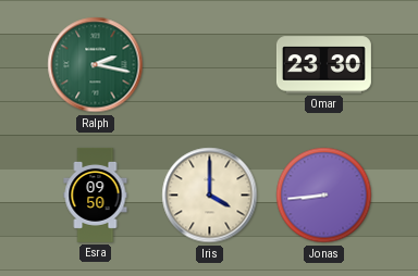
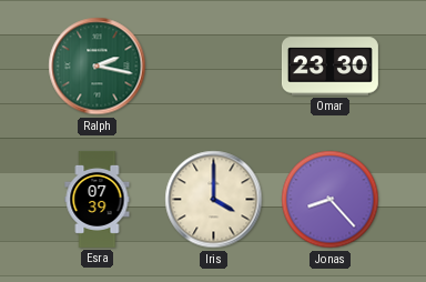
Esra: 09:50 -> 07:39
Jonas: 8:44 -> 8:23
